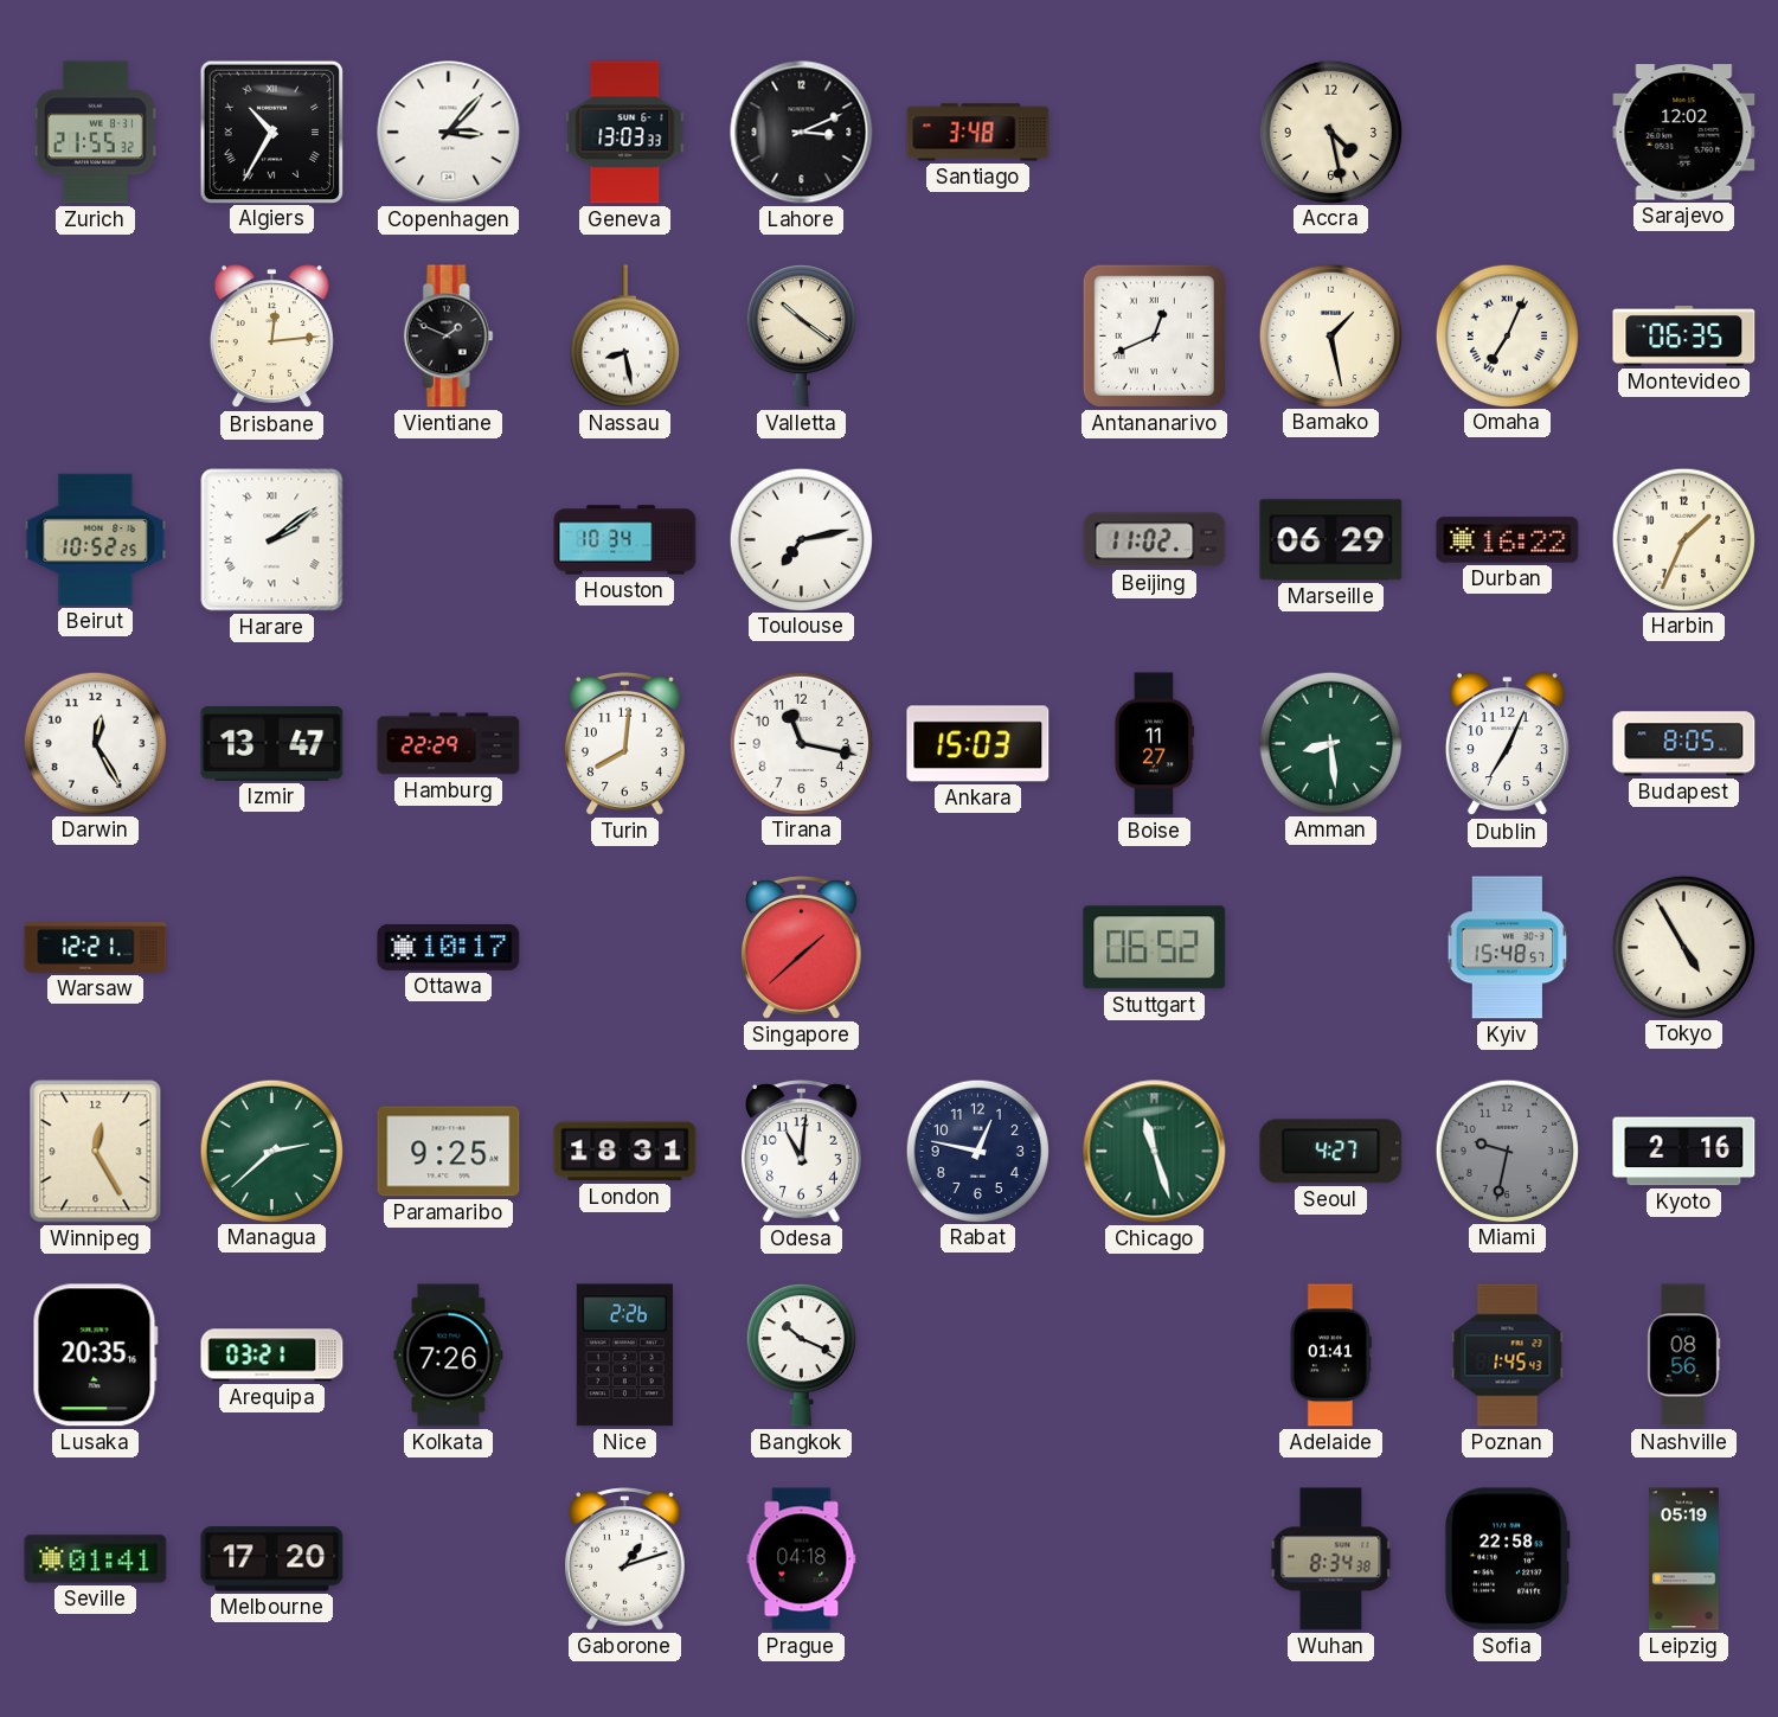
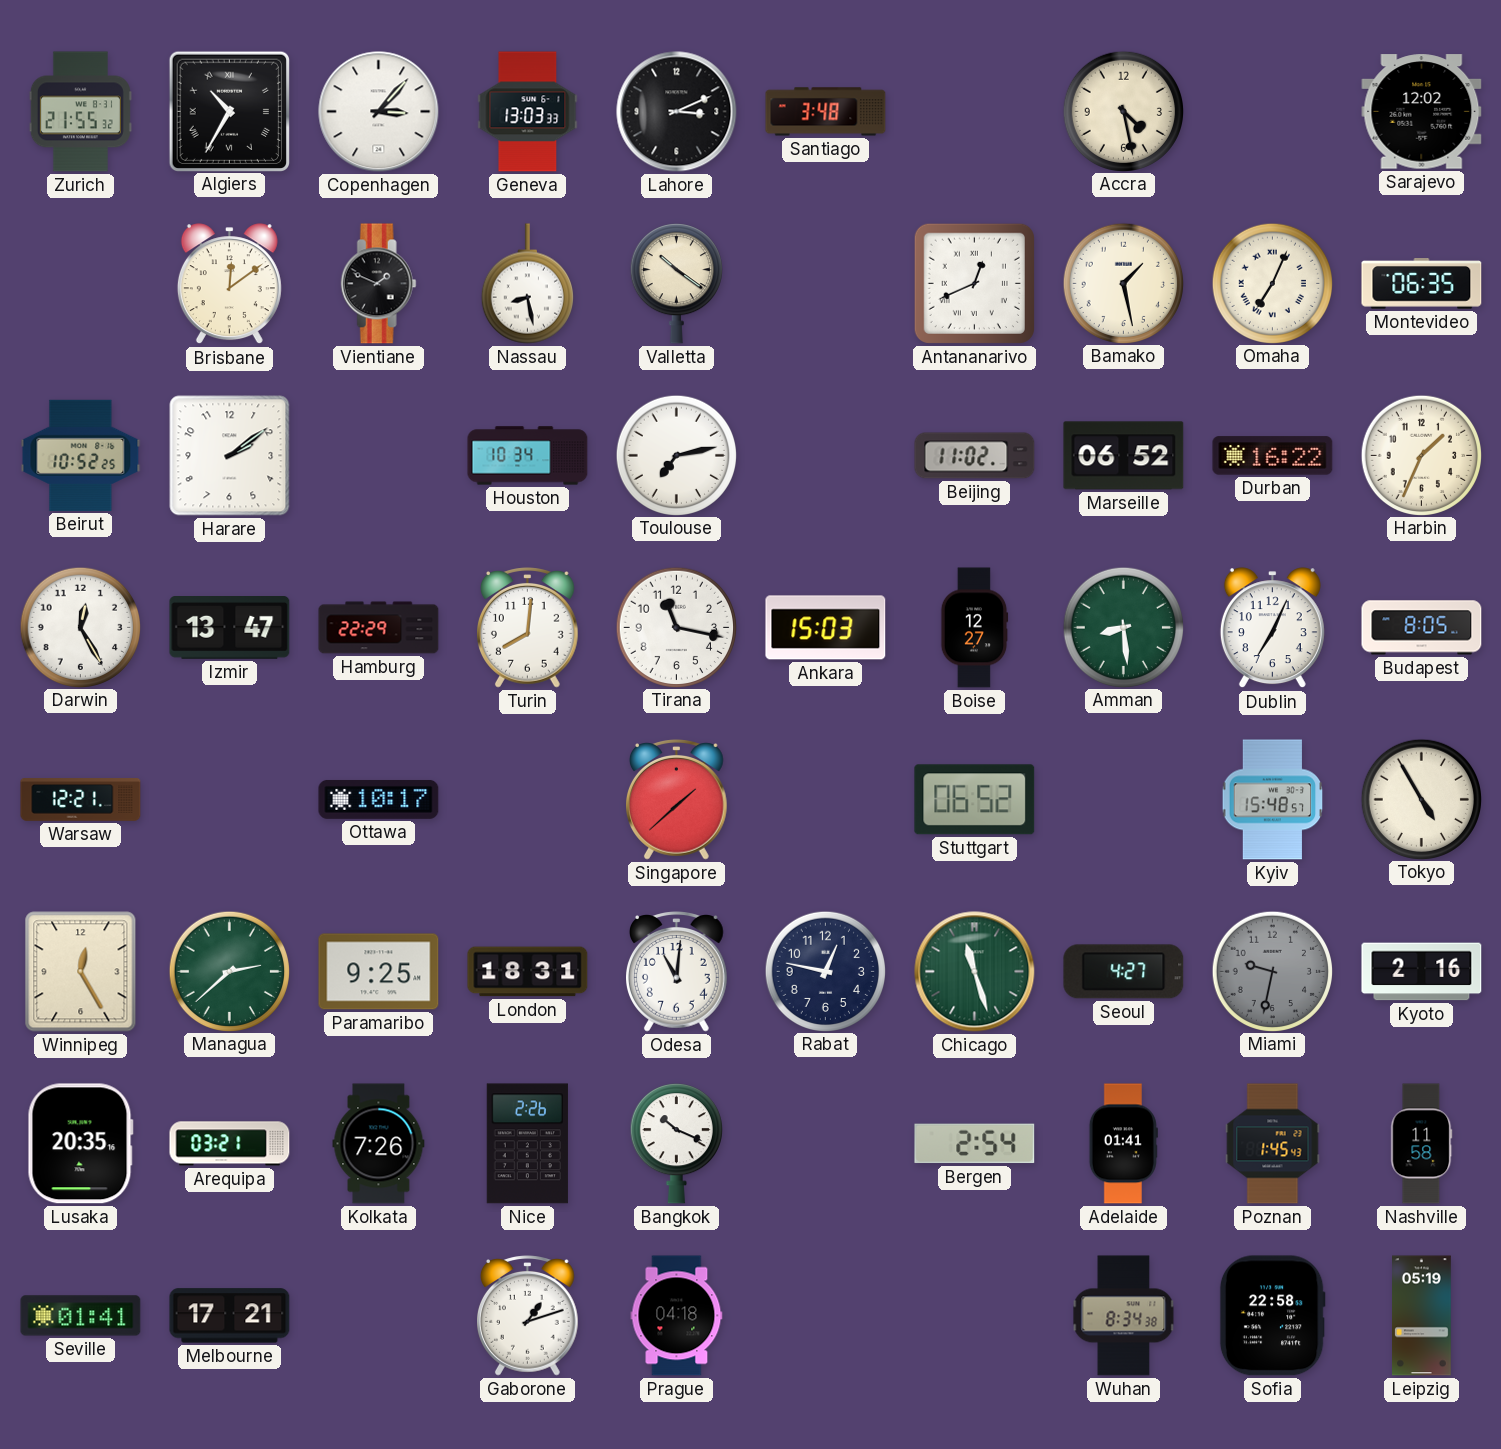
Brisbane: 12:14 -> 12:09
Harare numerals: Roman -> Arabic
Marseille: 06:29 -> 06:52
Boise: 11:27 -> 12:27
Bergen: none -> 2:54
Nashville: 08:56 -> 11:58
Melbourne: 17:20 -> 17:21
